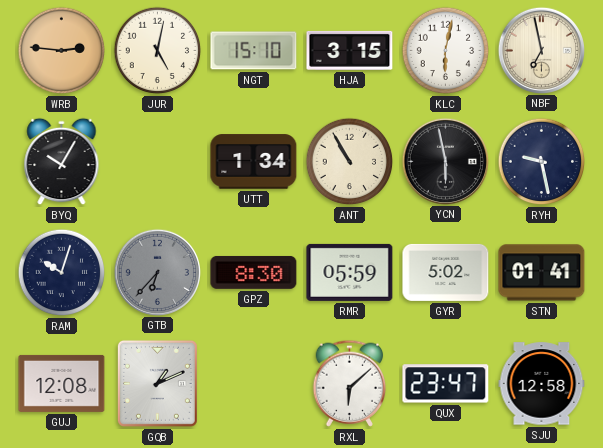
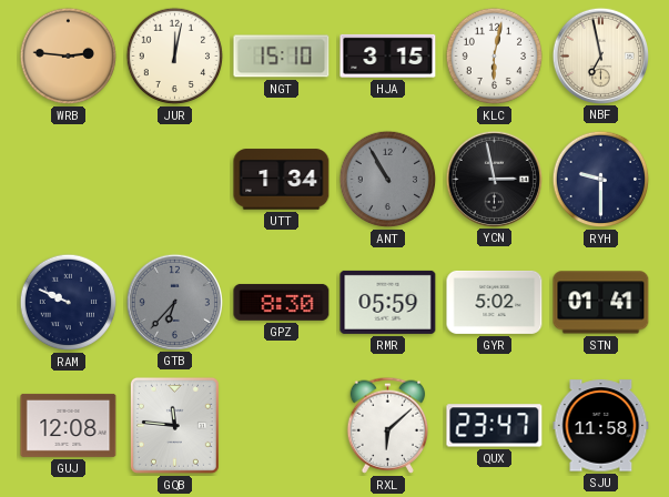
JUR: 5:02 -> 12:02
BYQ: 10:05 -> none
ANT dial: cream -> grey
YCN: 5:58 -> 2:58
RYH: 9:28 -> 9:30
RAM: 10:03 -> 9:49
GQB: 1:11 -> 11:46
SJU: 12:58 -> 11:58
